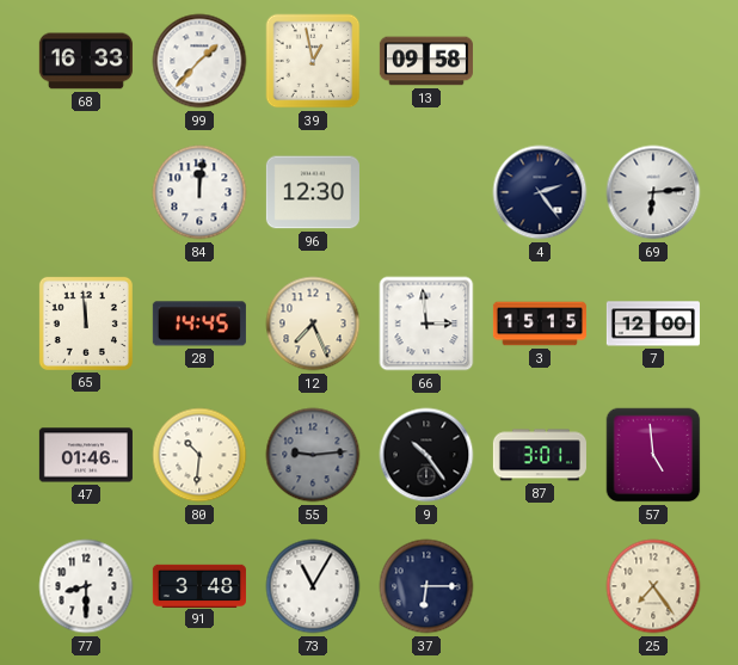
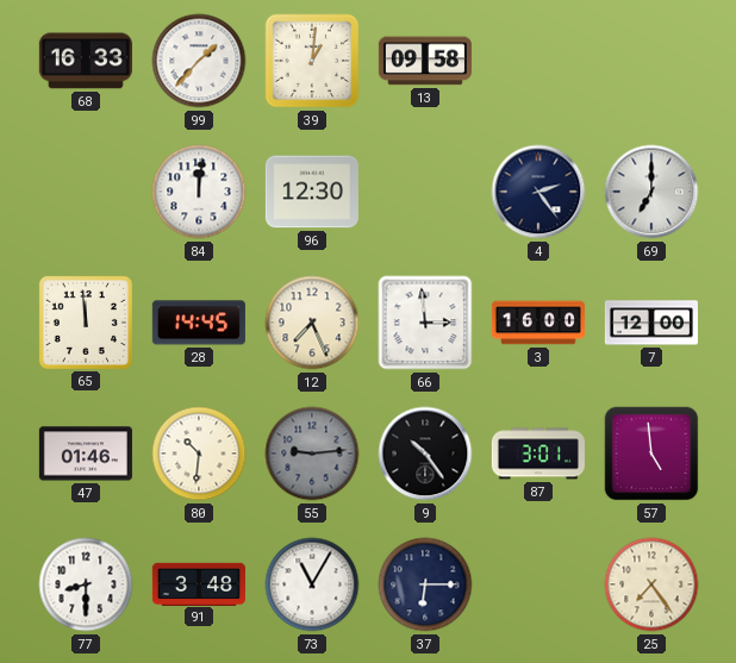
39: 12:58 -> 1:01
69: 6:14 -> 7:00
3: 15:15 -> 16:00
